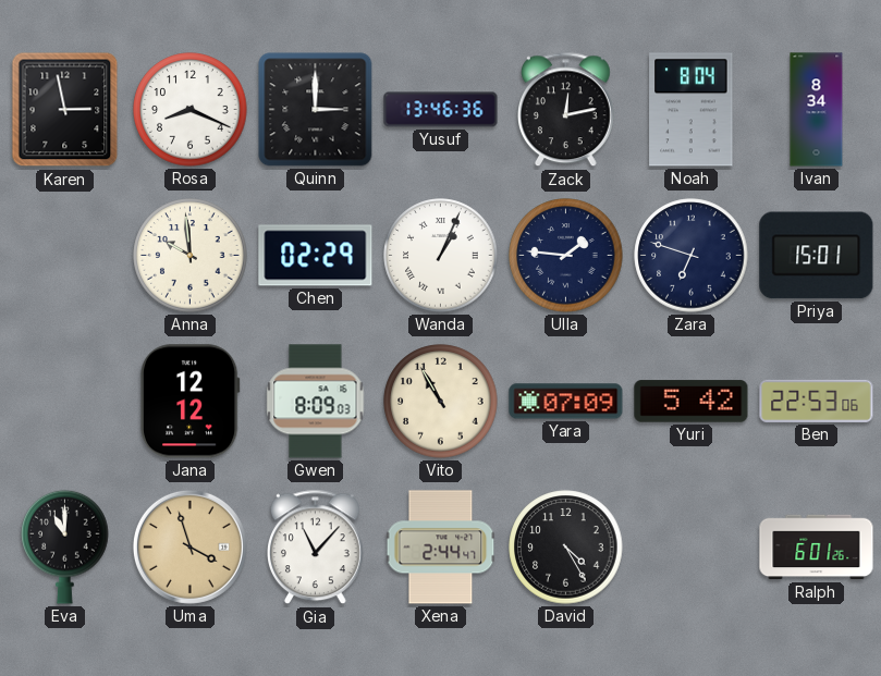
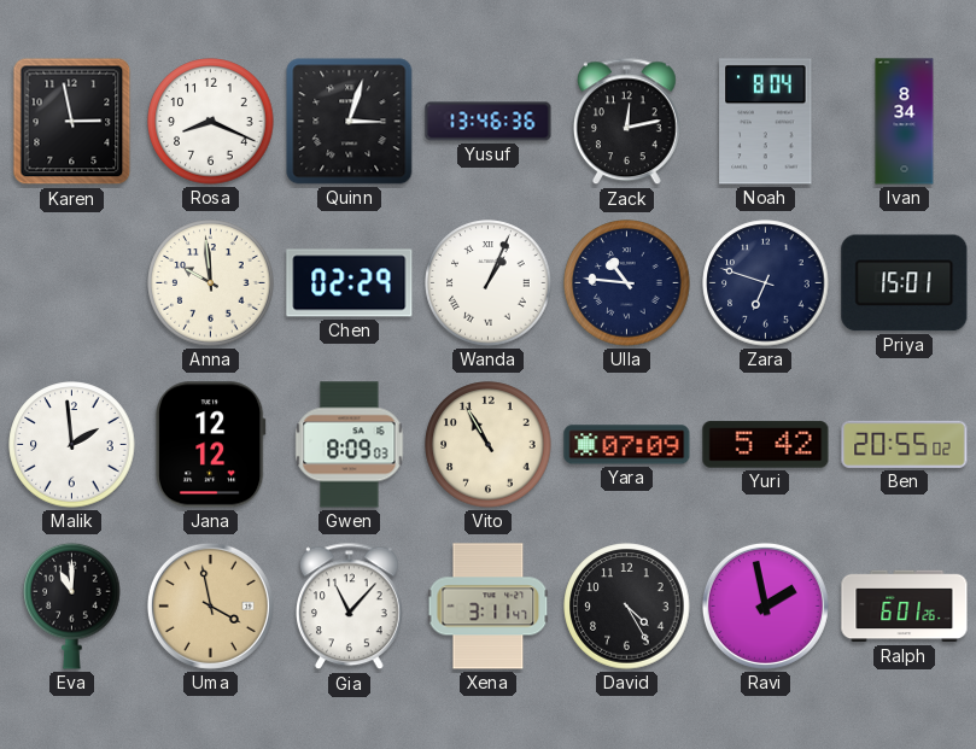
Quinn: 3:00 -> 3:03
Ulla: 1:46 -> 10:46
Malik: none -> 1:59
Ben: 22:53 -> 20:55
Uma: 3:57 -> 3:58
Xena: 2:44 -> 3:11
Ravi: none -> 1:58
